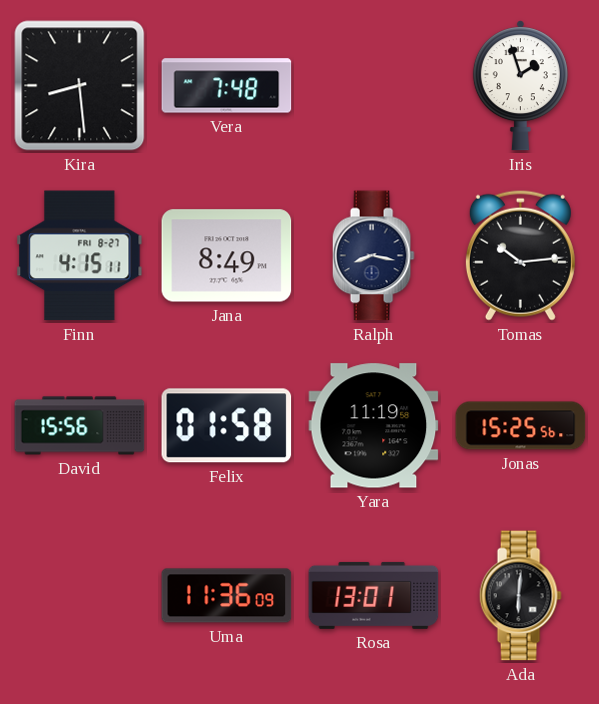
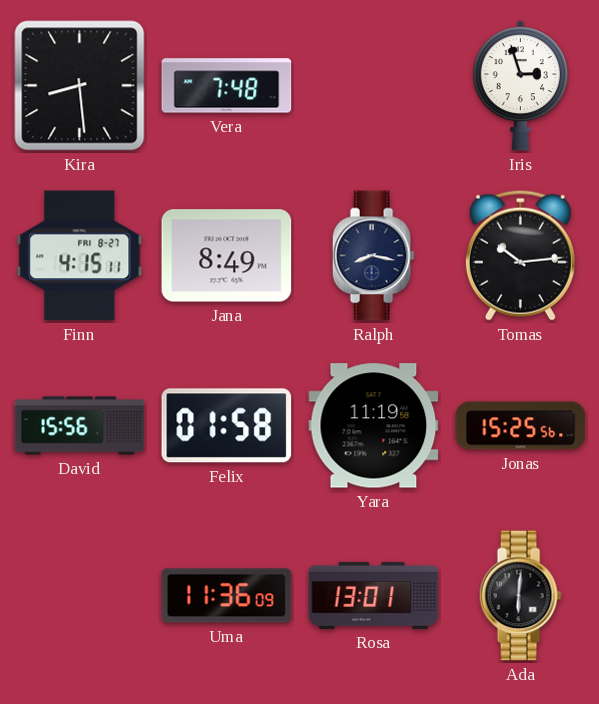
Iris: 1:57 -> 2:57
